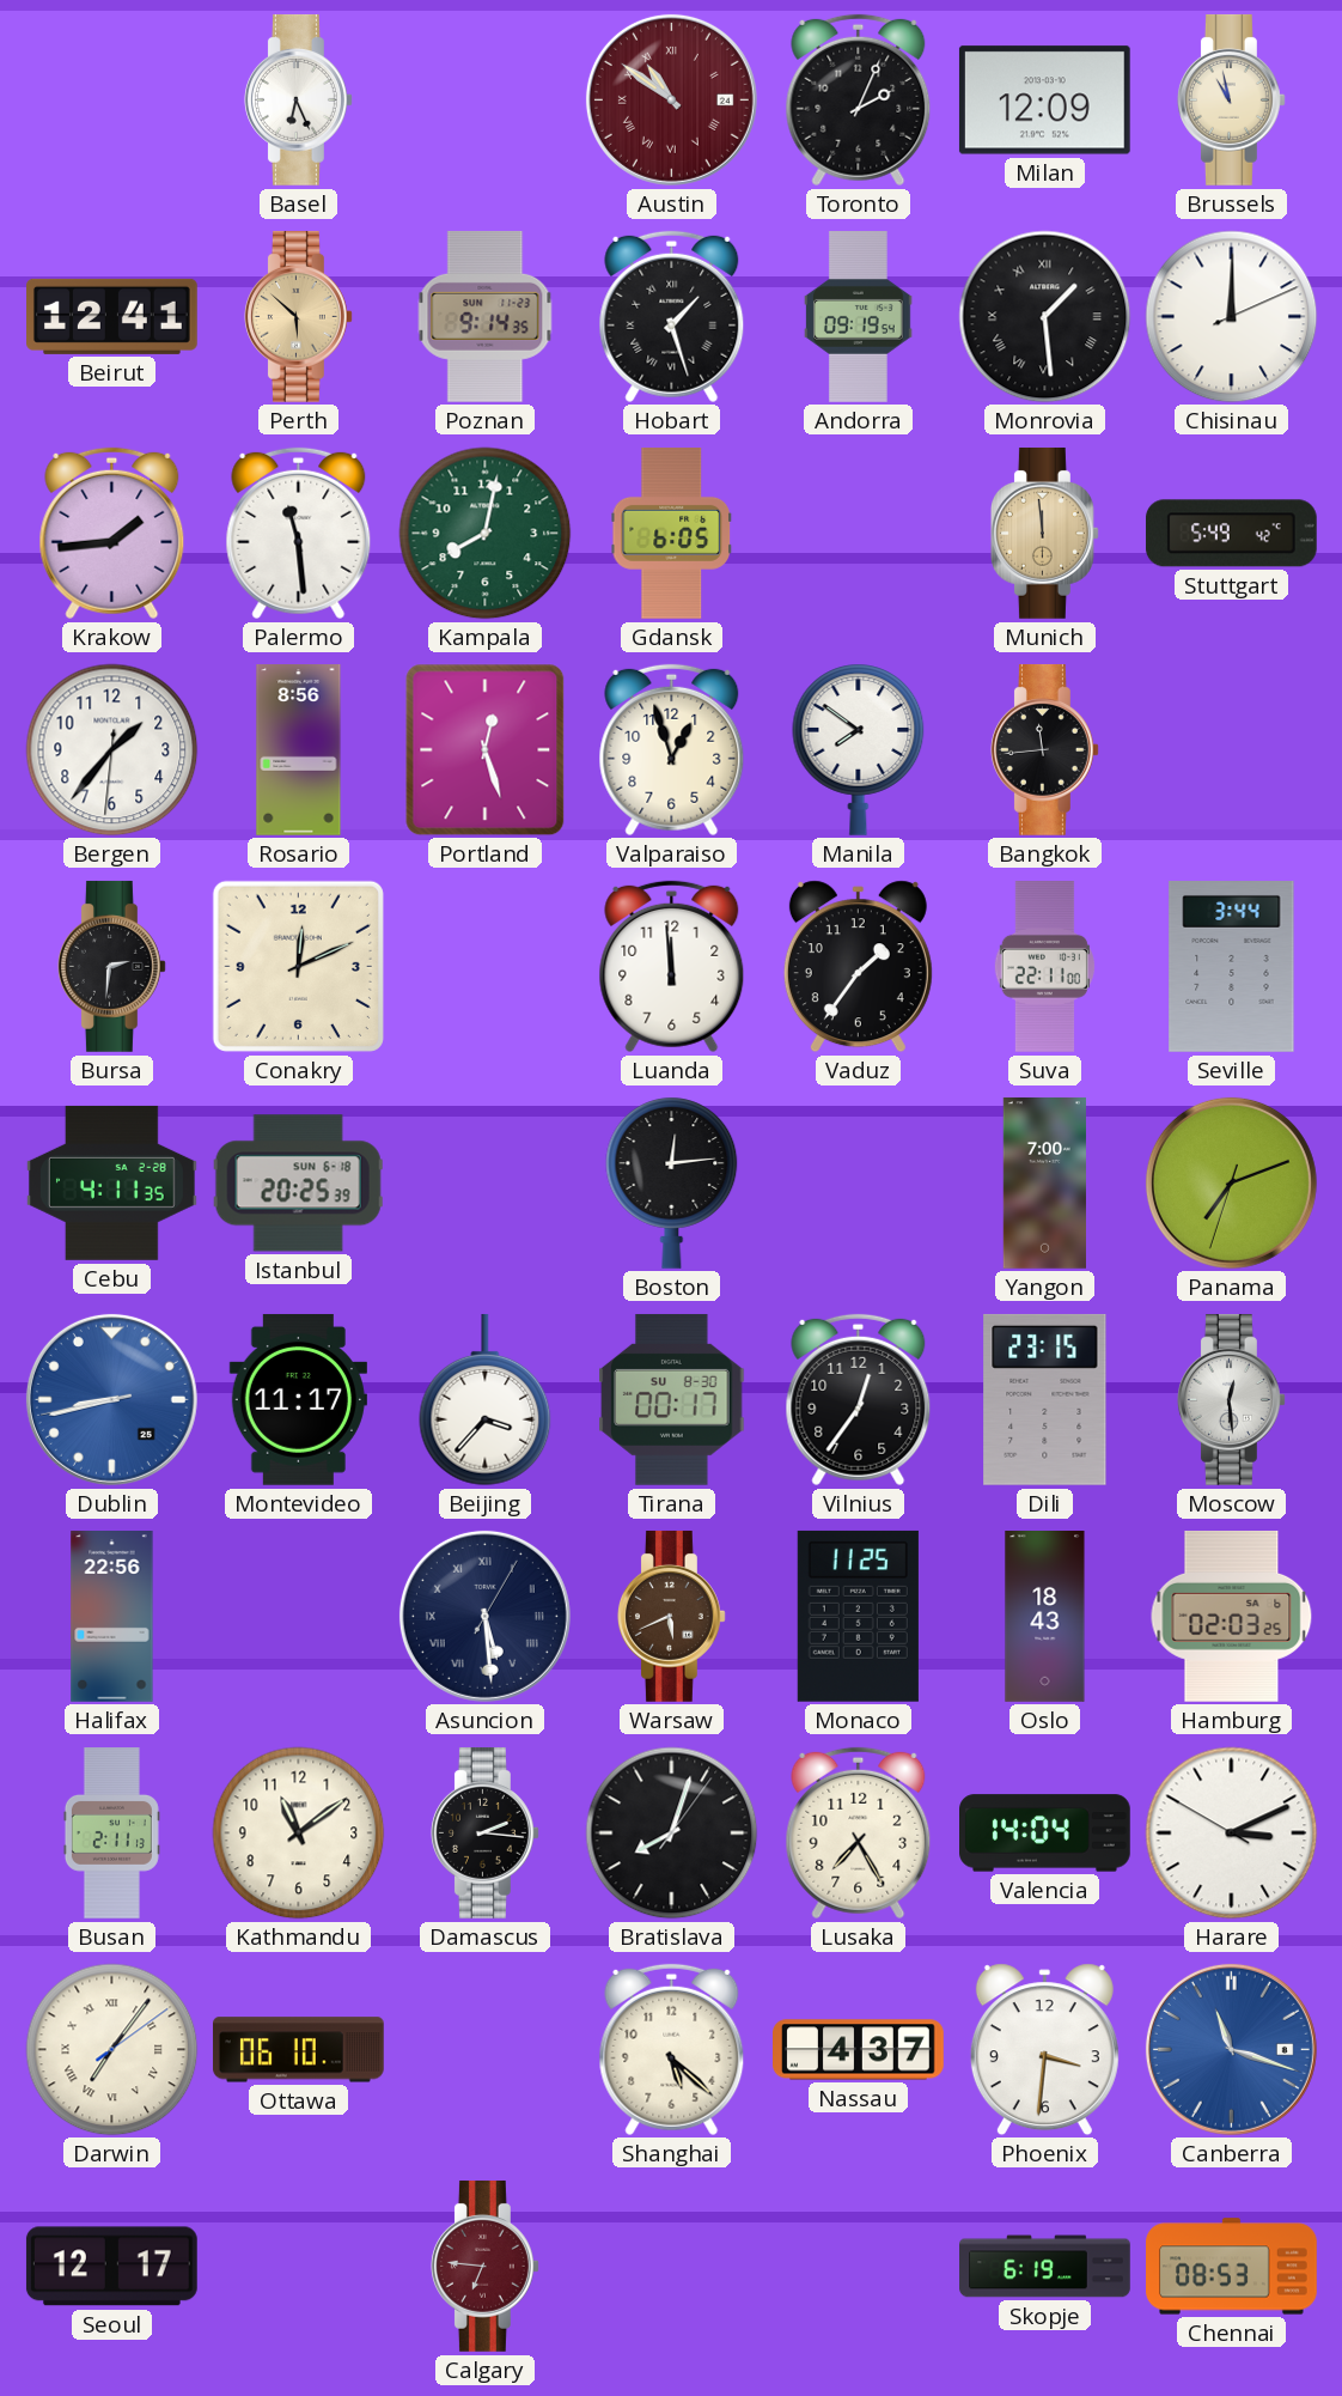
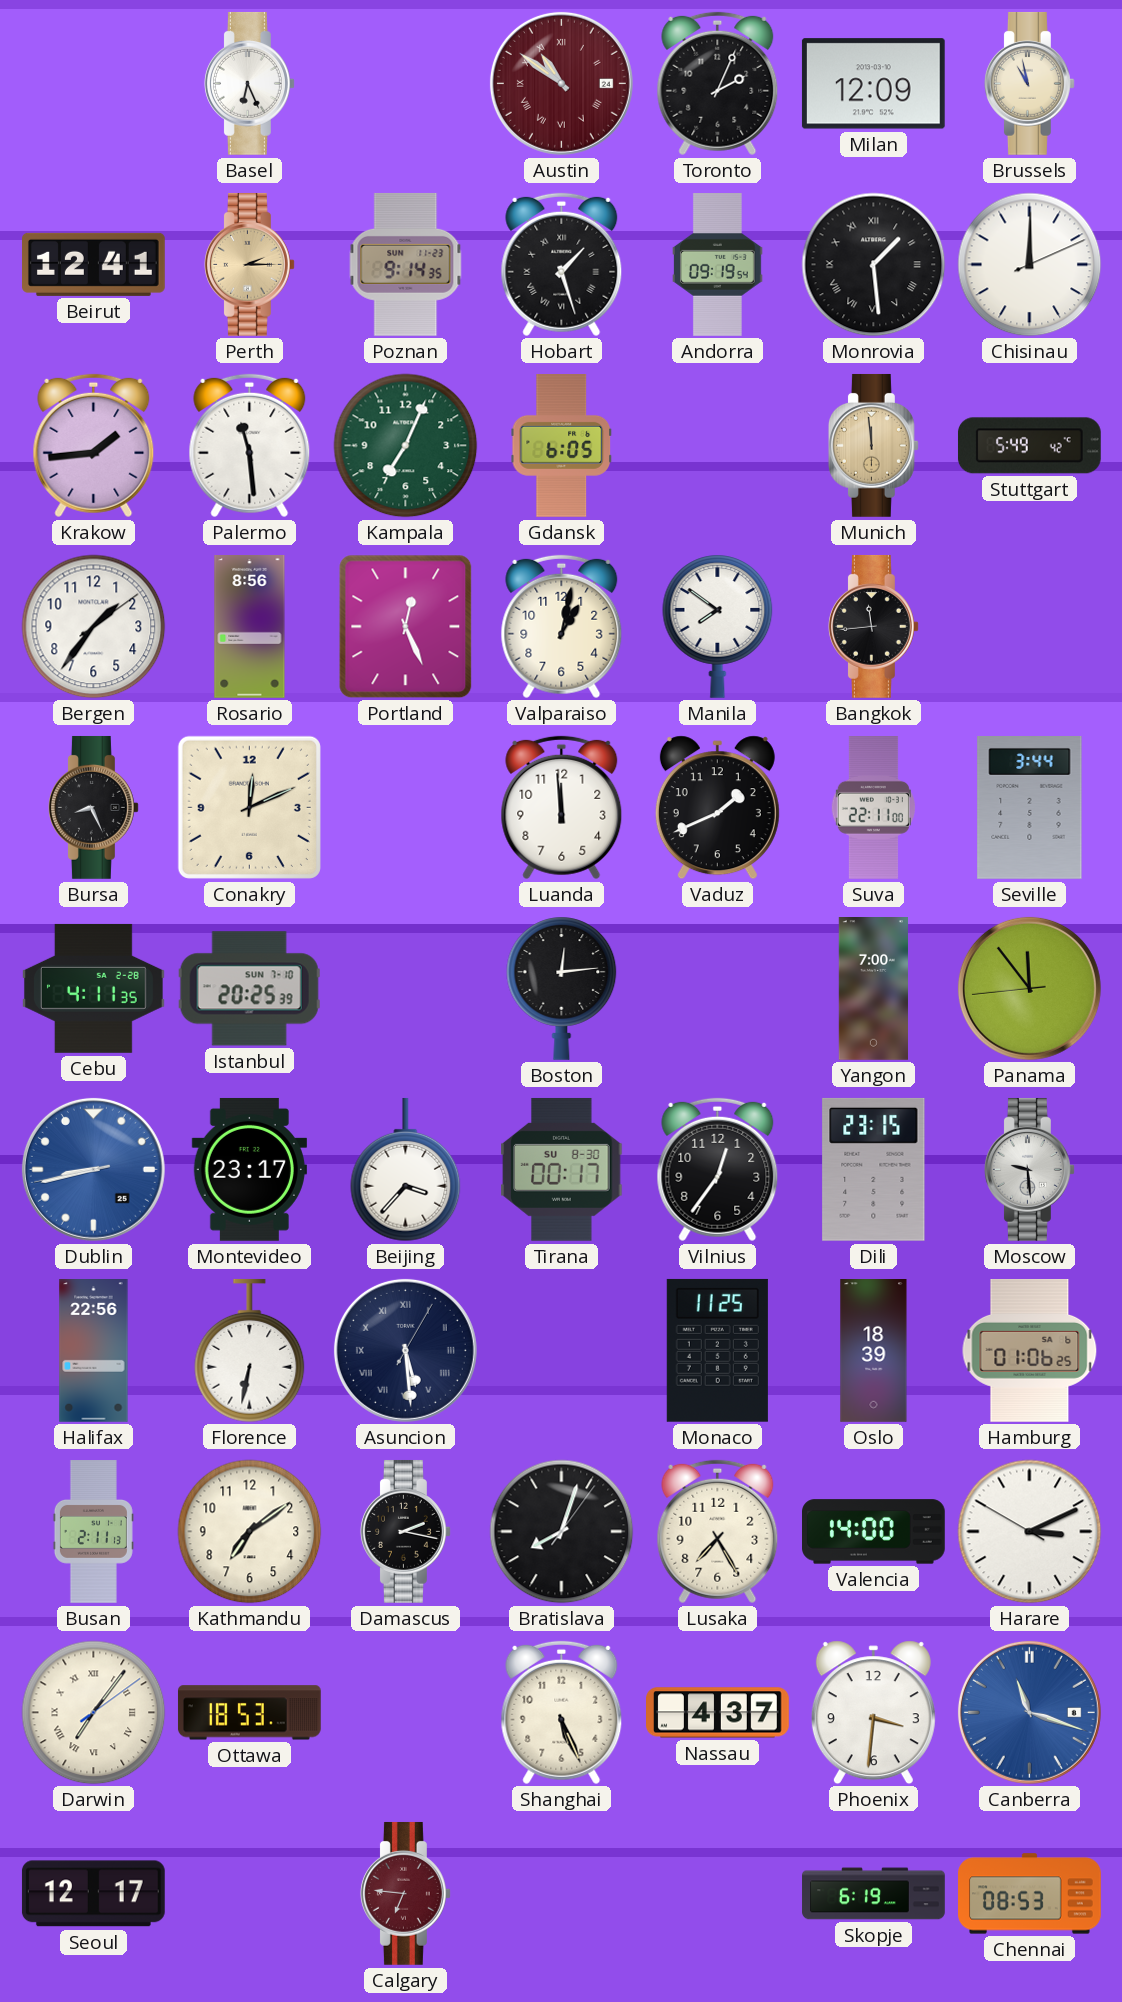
Perth: 5:52 -> 2:15
Kampala: 8:02 -> 7:04
Bergen: 1:36:31 -> 1:36:09
Portland: 12:27 -> 12:26
Valparaiso: 12:57 -> 1:02
Bursa: 2:31 -> 8:26
Vaduz: 1:36 -> 1:41
Istanbul date: SUN 6-18 -> SUN 7-10
Panama: 7:11 -> 11:53
Montevideo: 11:17 -> 23:17
Moscow: 12:29 -> 9:29
Florence: none -> 6:32
Warsaw: 5:41 -> none
Oslo: 18:43 -> 18:39
Hamburg: 02:03 -> 01:06
Kathmandu: 11:09 -> 7:09
Damascus: 2:16 -> 2:17
Valencia: 14:04 -> 14:00
Ottawa: 06:10 -> 18:53
Shanghai: 5:22 -> 5:26
